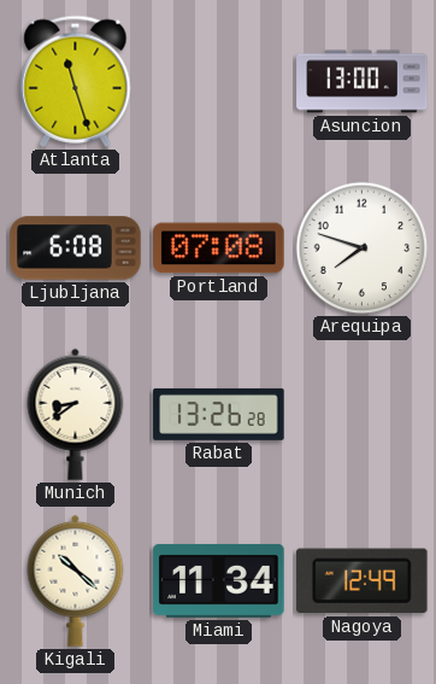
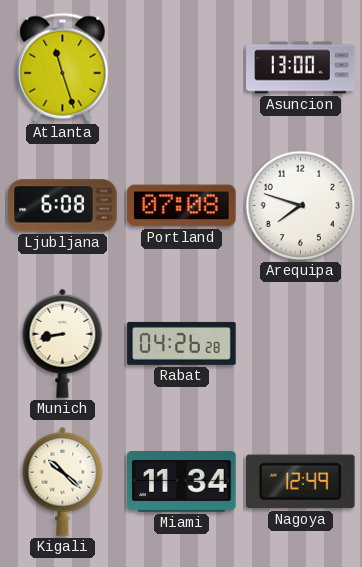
Munich: 8:39 -> 8:43
Rabat: 13:26 -> 04:26
